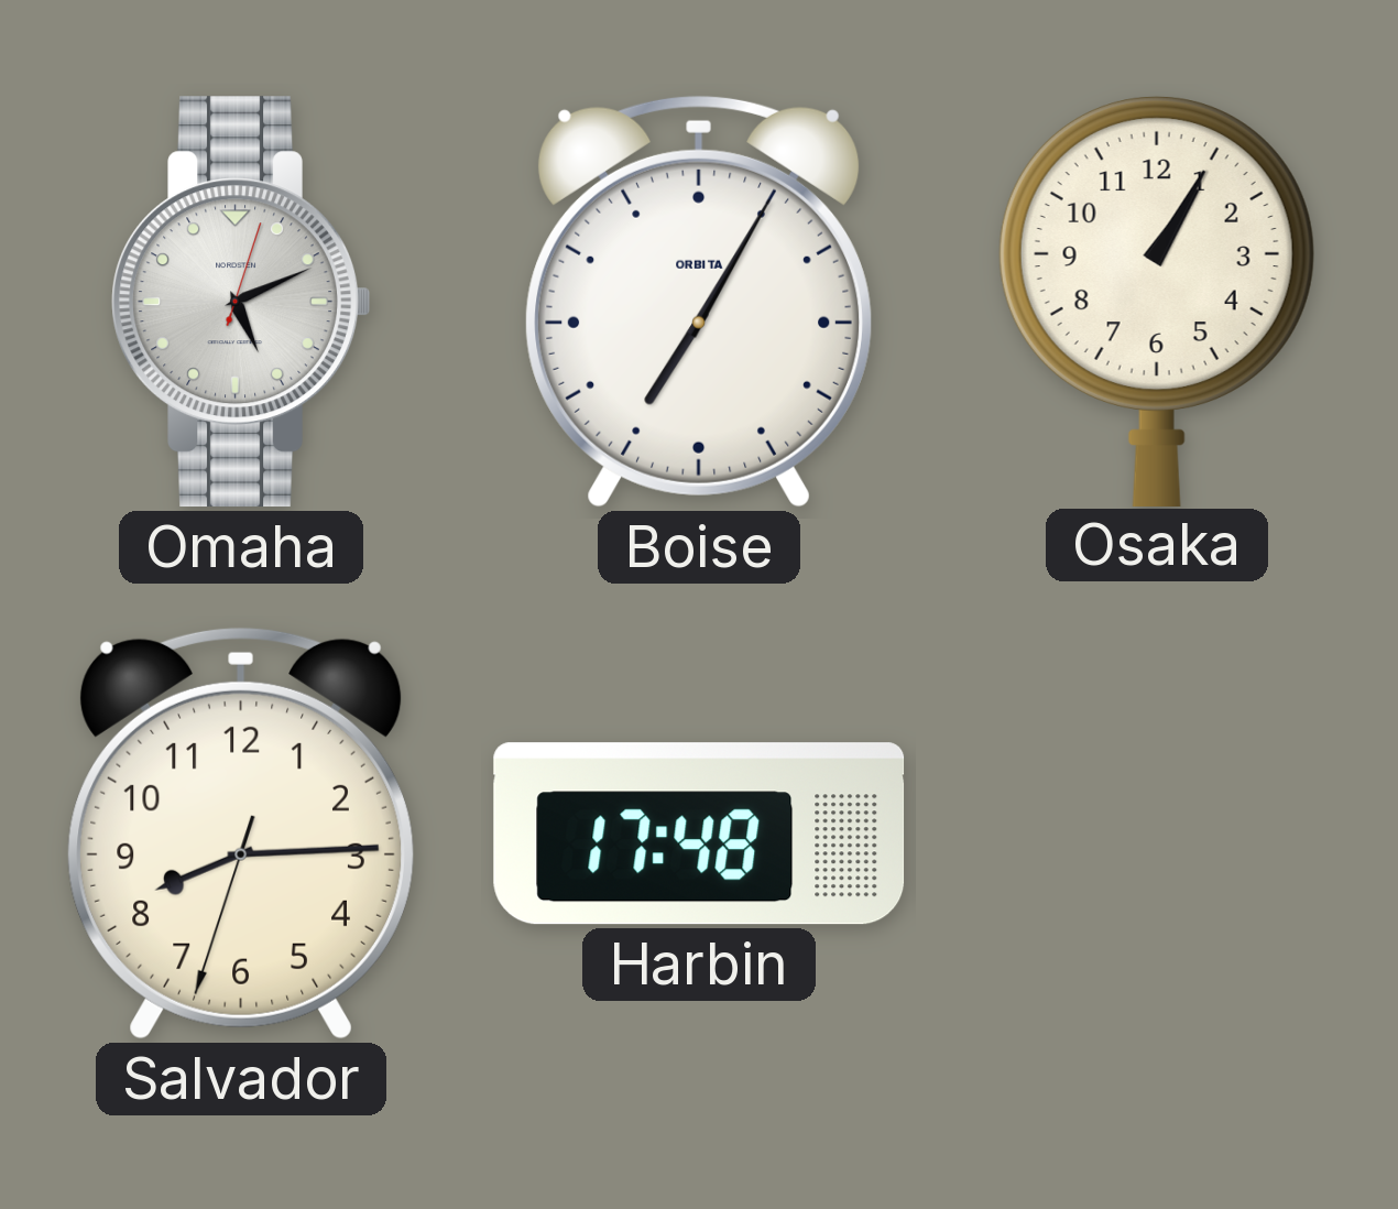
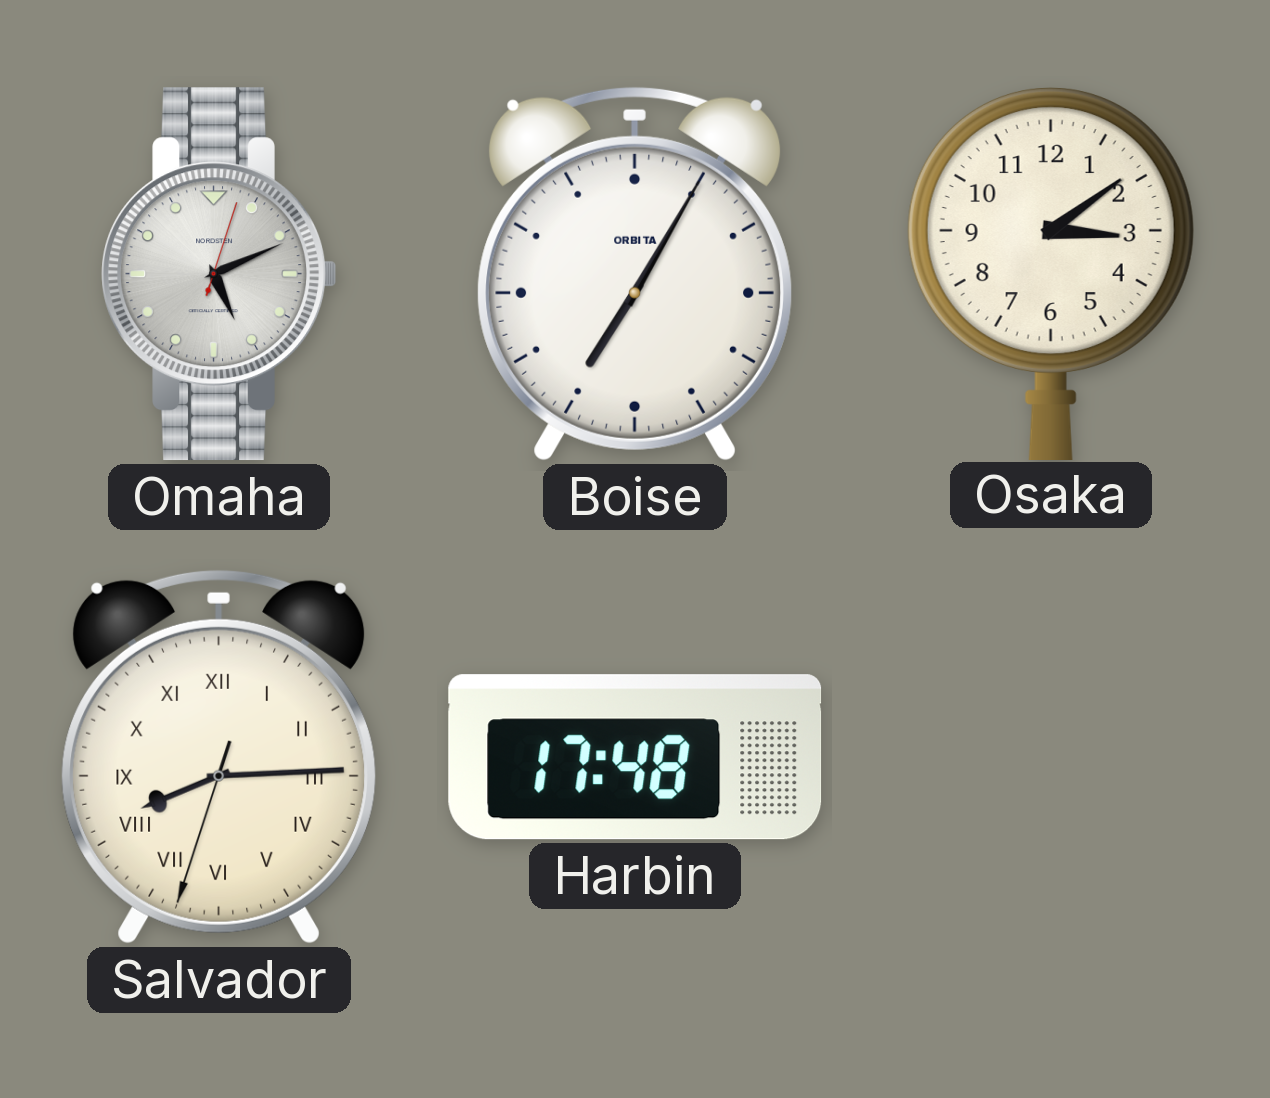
Osaka: 1:05 -> 3:09
Salvador numerals: Arabic -> Roman
